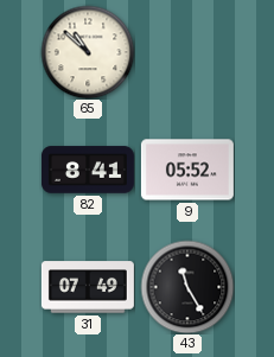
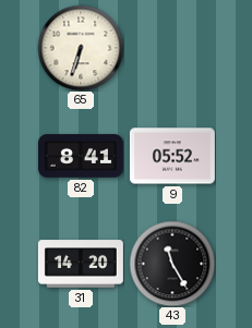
65: 10:52 -> 6:33
31: 07:49 -> 14:20
